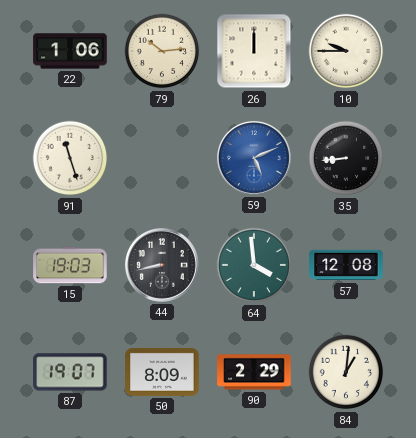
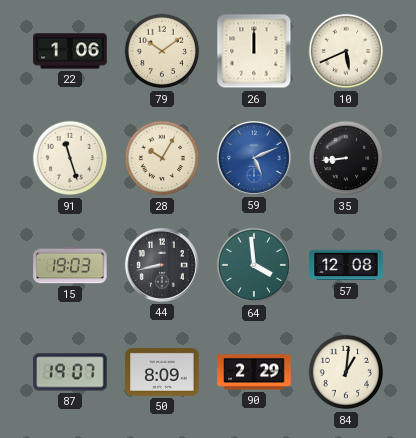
79: 10:14 -> 10:09
10: 9:45 -> 5:41
28: none -> 10:05
